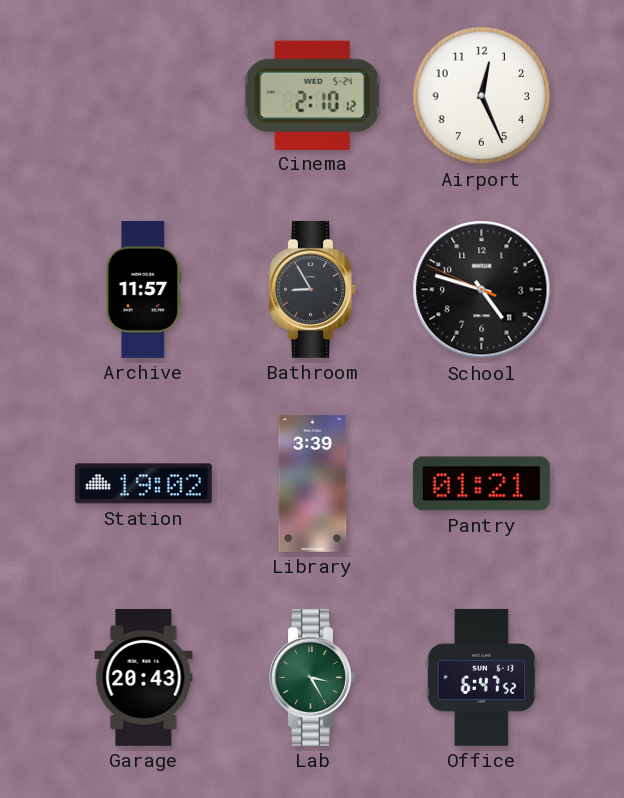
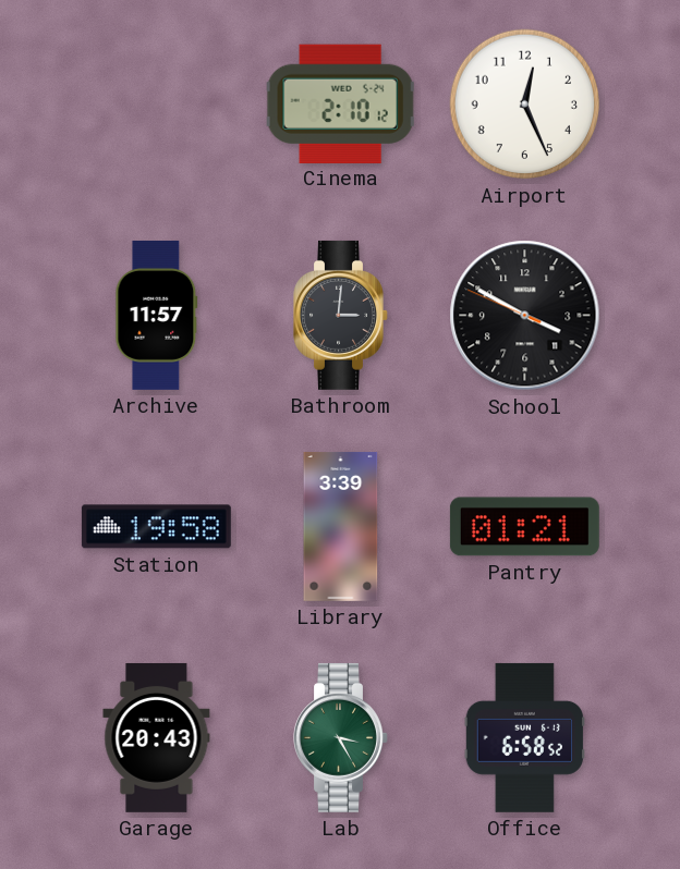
Bathroom: 8:55 -> 3:01
School: 4:47 -> 3:49
Station: 19:02 -> 19:58
Office: 6:47 -> 6:58
